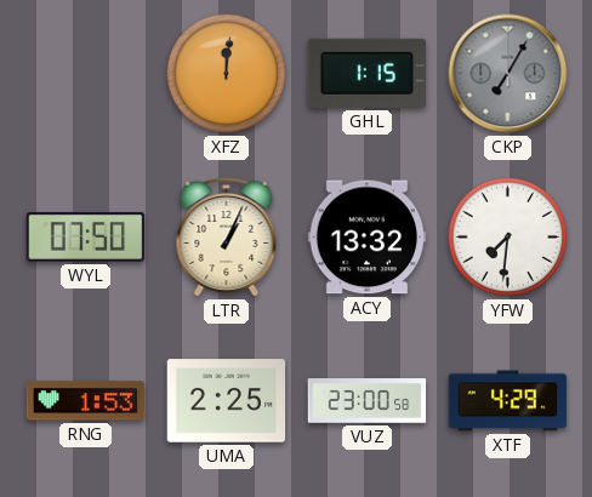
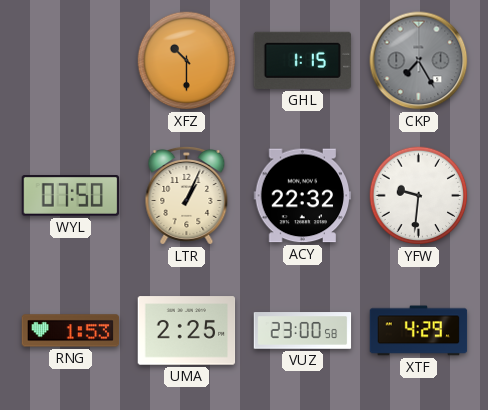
XFZ: 12:01 -> 10:30
CKP: 7:05 -> 7:25
ACY: 13:32 -> 22:32
YFW: 7:31 -> 9:31
